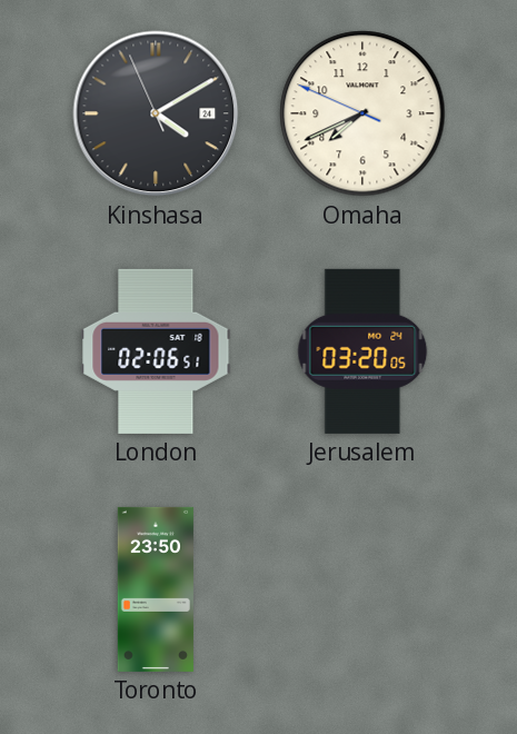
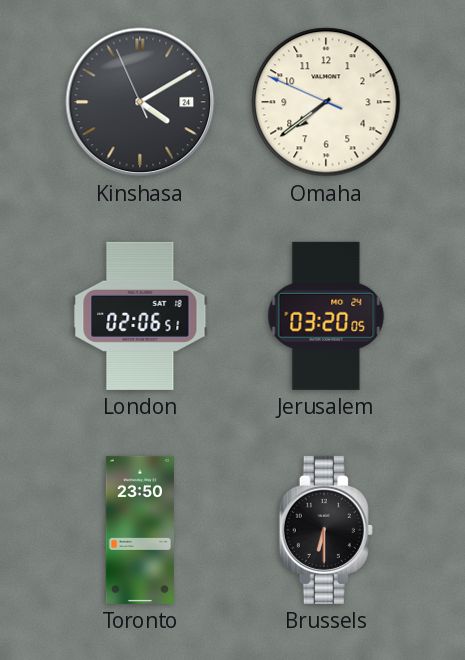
Omaha: 7:40 -> 7:38
Brussels: none -> 6:30
